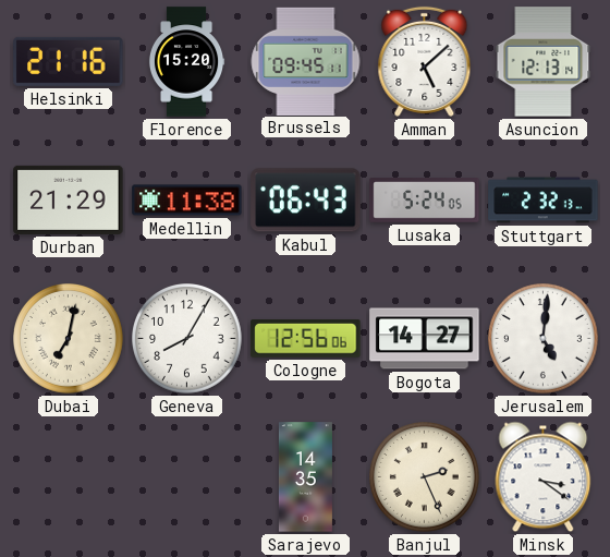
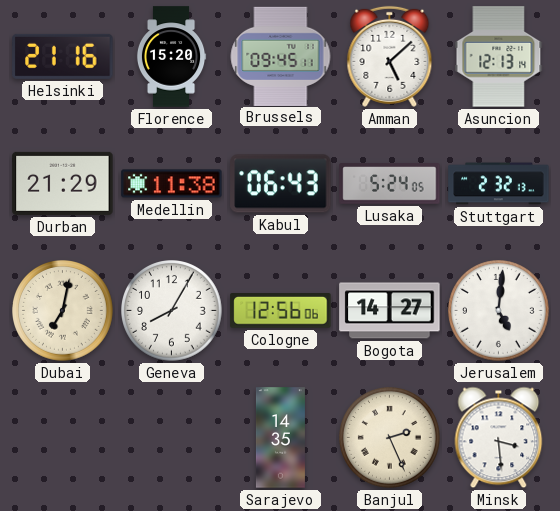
Minsk: 3:21 -> 3:29
